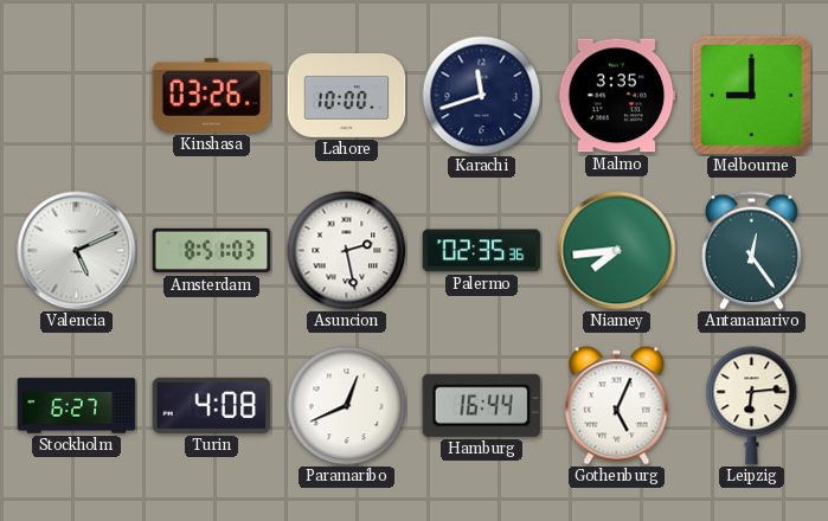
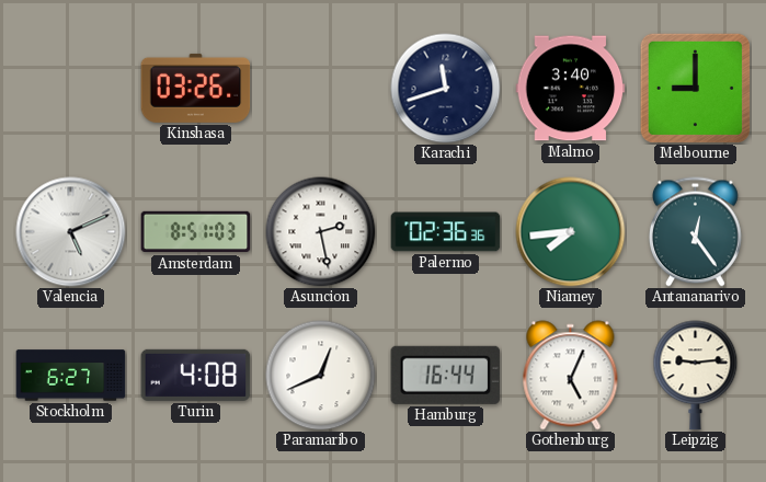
Lahore: 10:00 -> none
Malmo: 3:35 -> 3:40
Palermo: 02:35 -> 02:36
Leipzig: 6:14 -> 9:14
